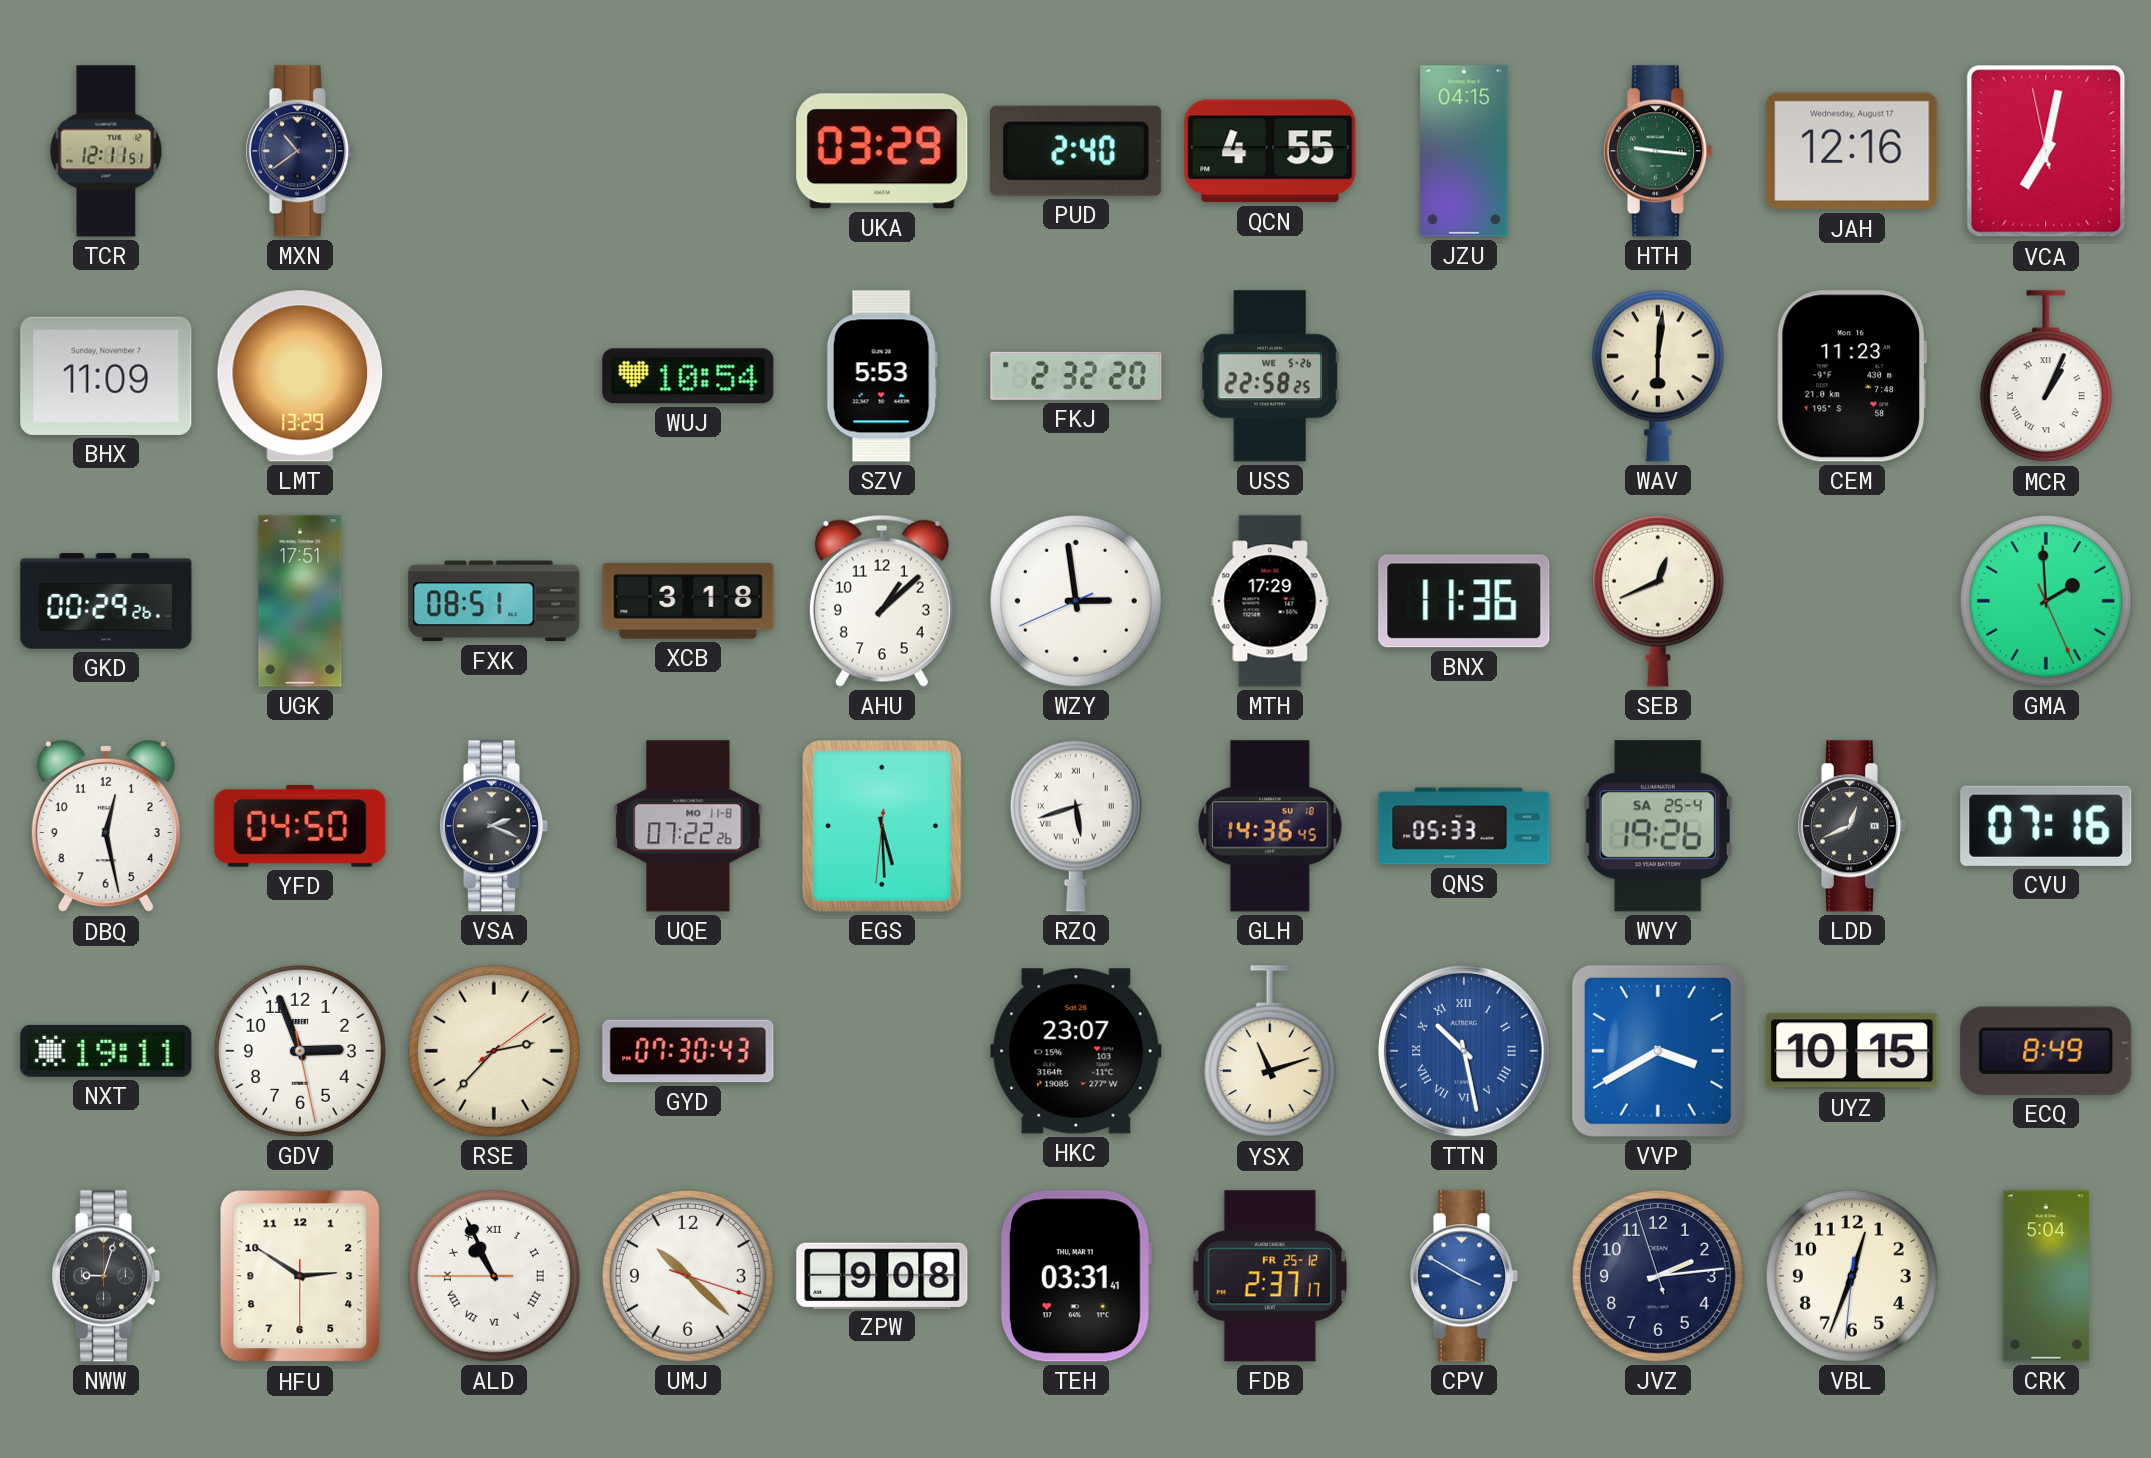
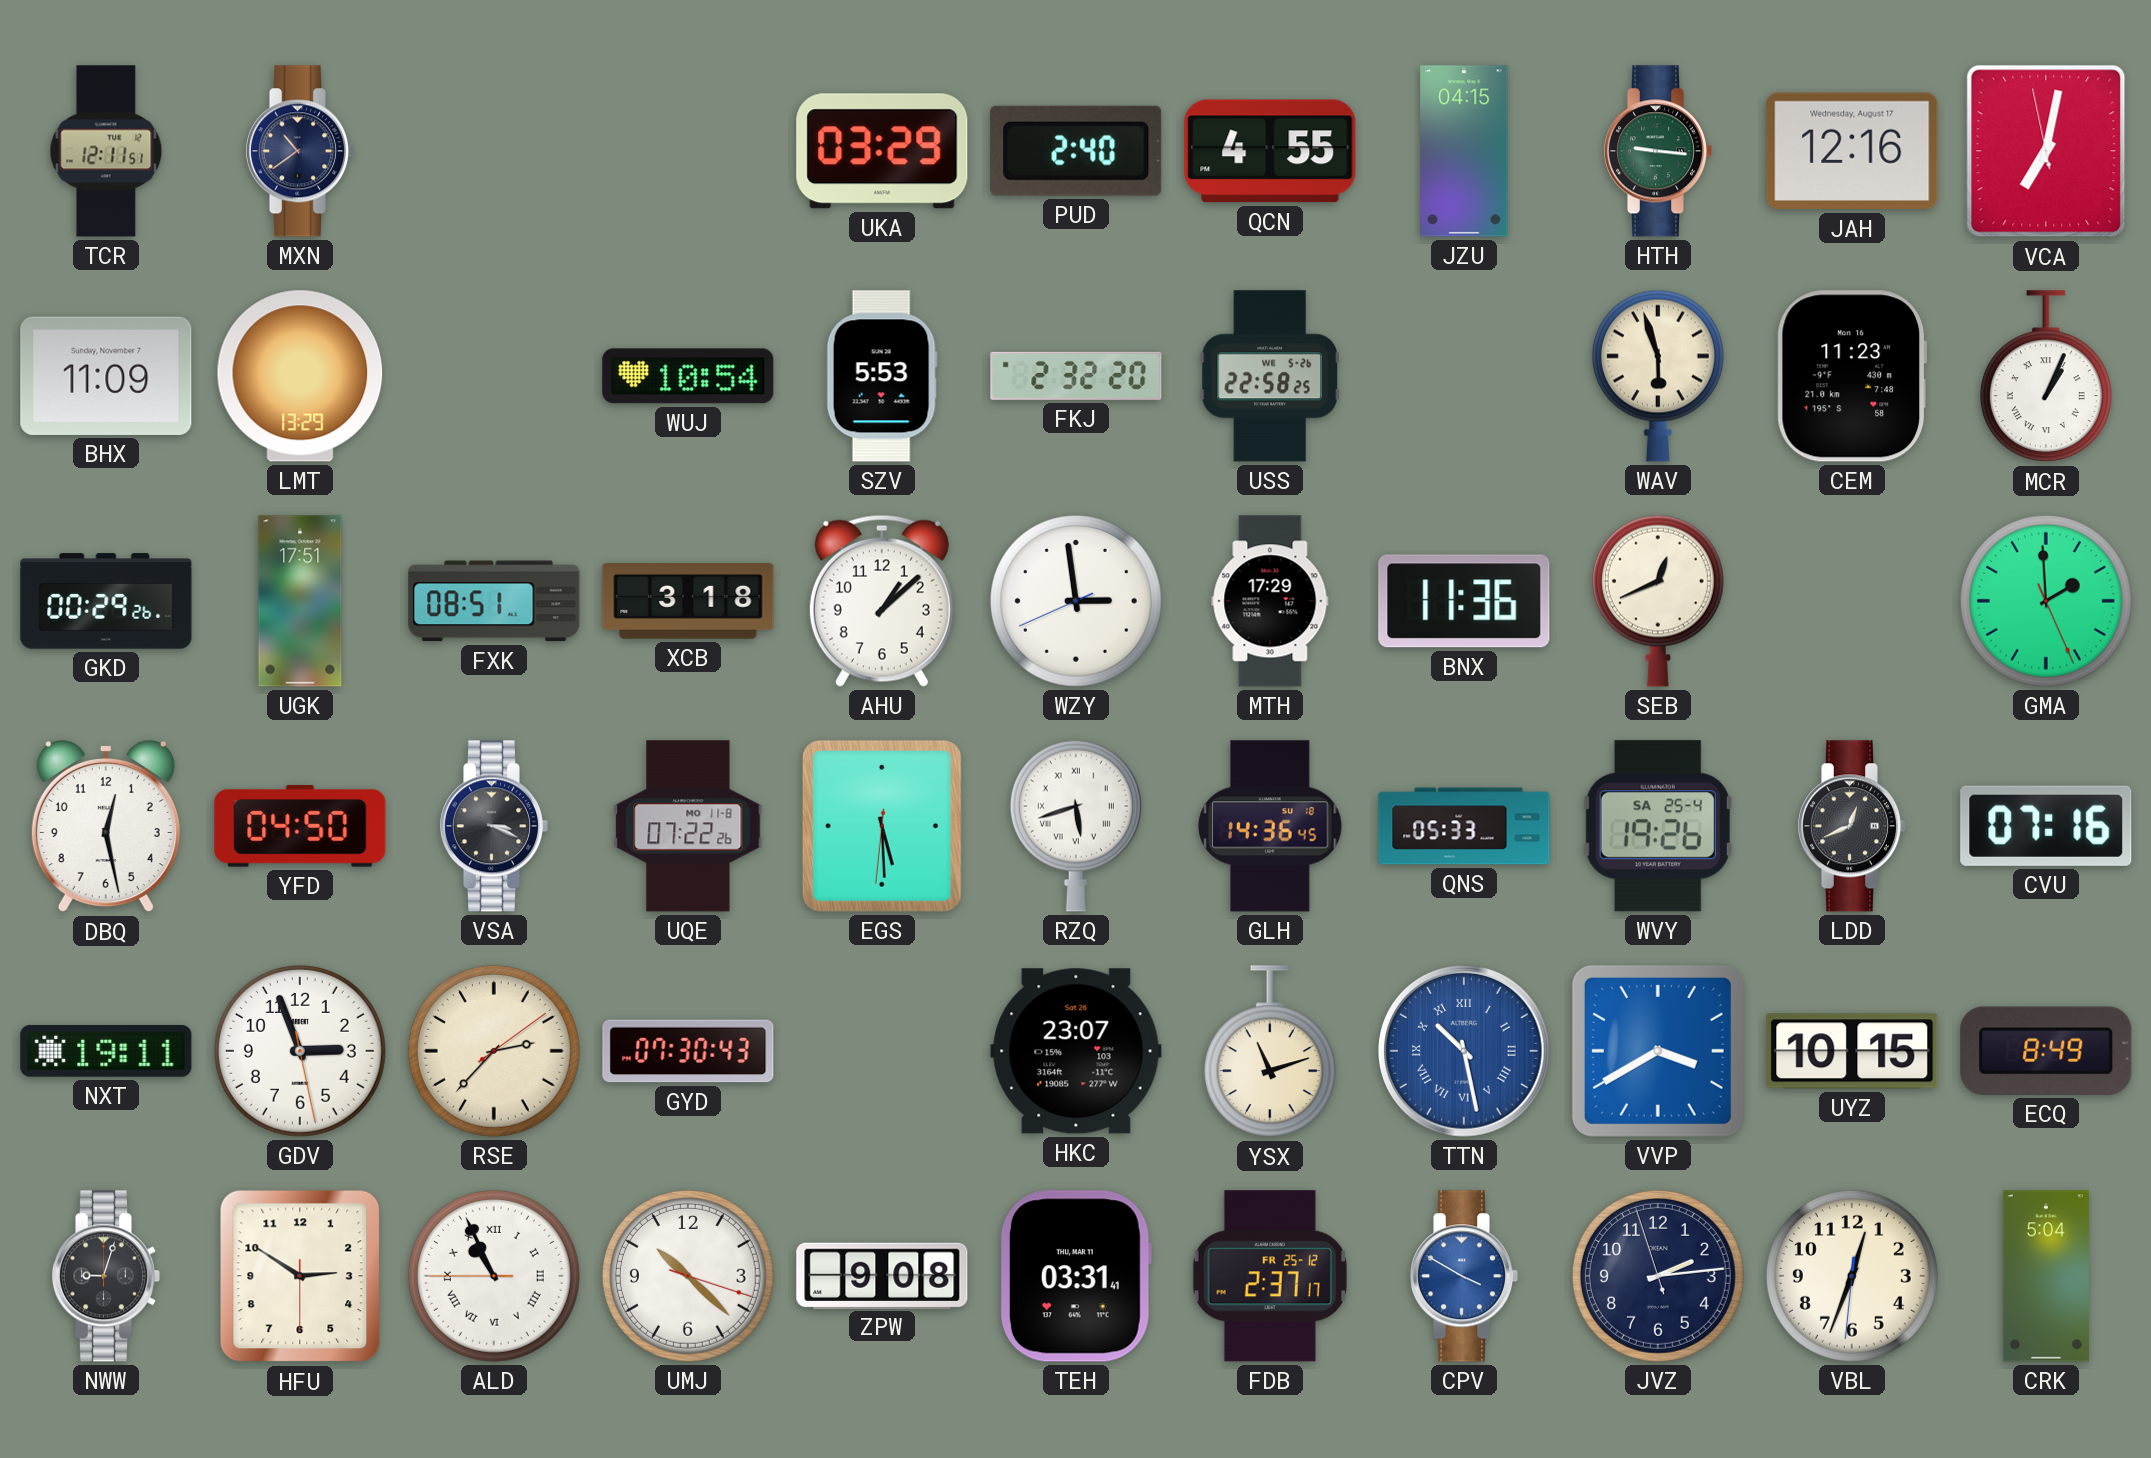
WAV: 6:01 -> 5:57
VSA: 2:19 -> 3:19
